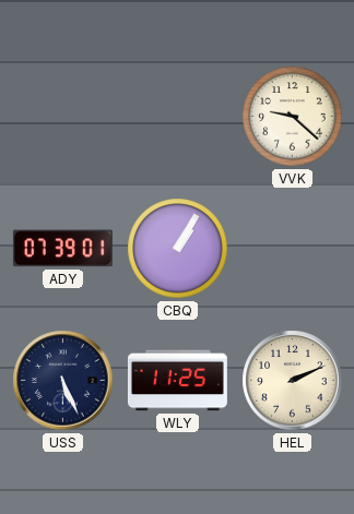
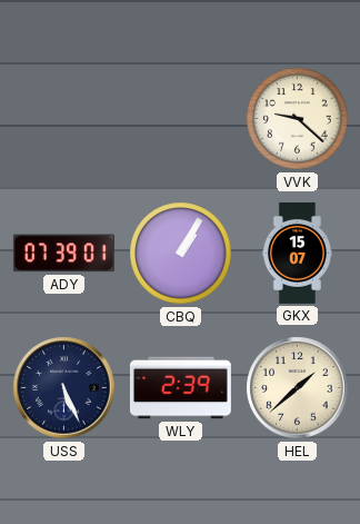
GKX: none -> 15:07
WLY: 11:25 -> 2:39
HEL: 2:11 -> 1:38
